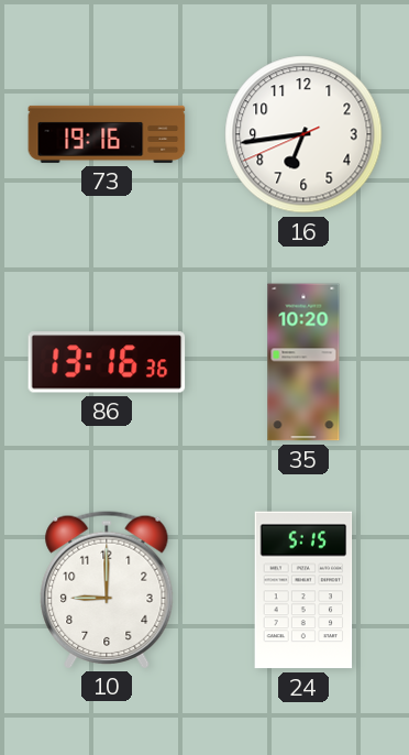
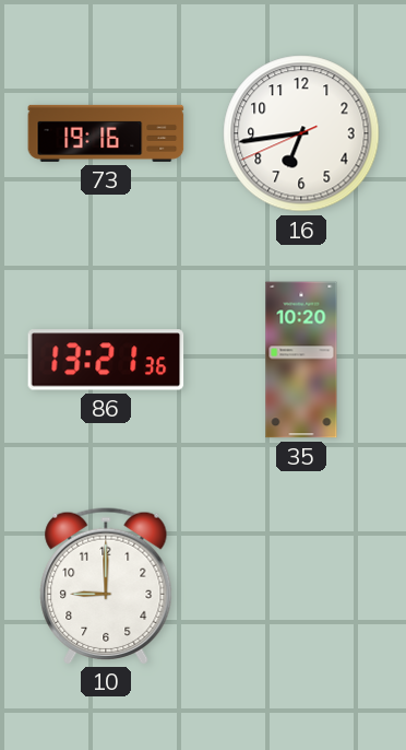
86: 13:16 -> 13:21
24: 5:15 -> none
